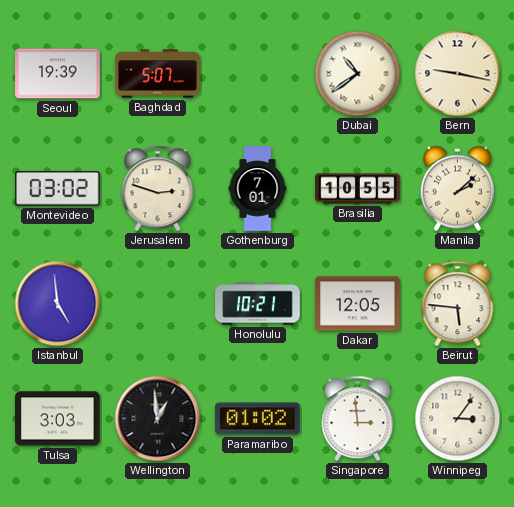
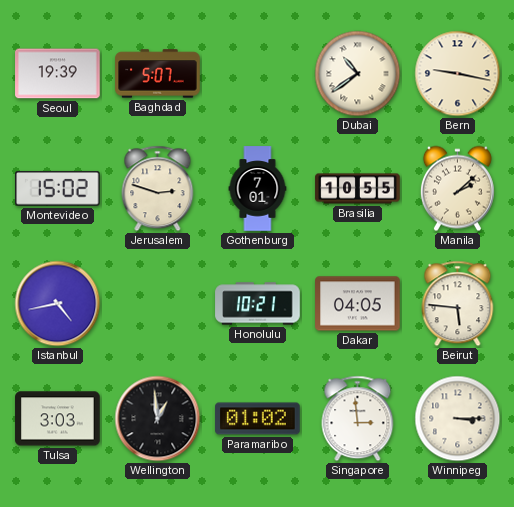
Montevideo: 03:02 -> 15:02
Istanbul: 4:59 -> 4:43
Dakar: 12:05 -> 04:05
Winnipeg: 3:06 -> 3:15
